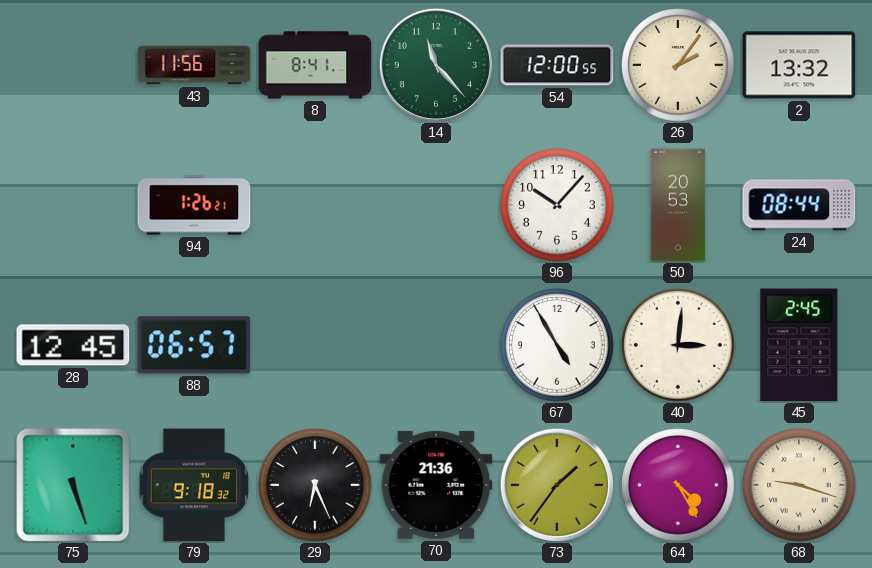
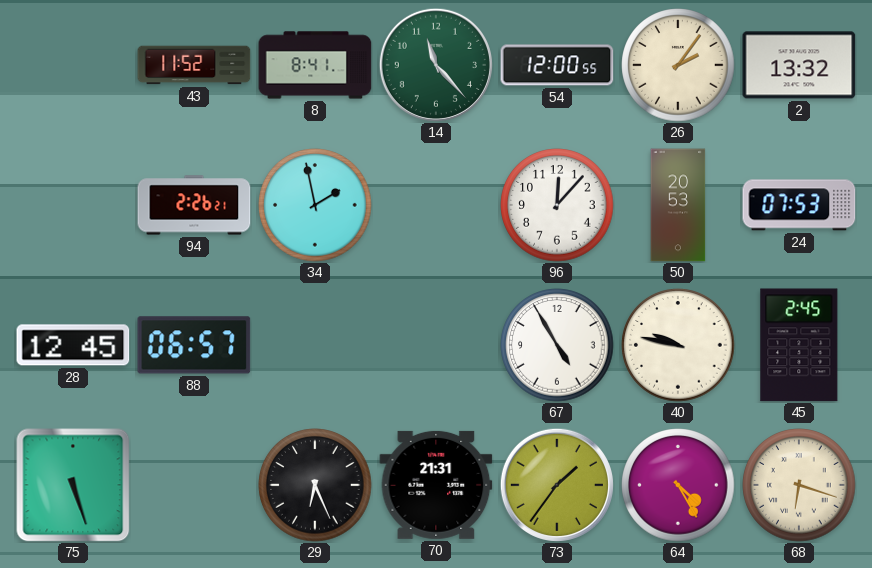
43: 11:56 -> 11:52
94: 1:26 -> 2:26
34: none -> 1:58
96: 10:07 -> 12:07
24: 08:44 -> 07:53
40: 3:01 -> 9:47
79: 9:18 -> none
70: 21:36 -> 21:31
68: 9:18 -> 6:18
